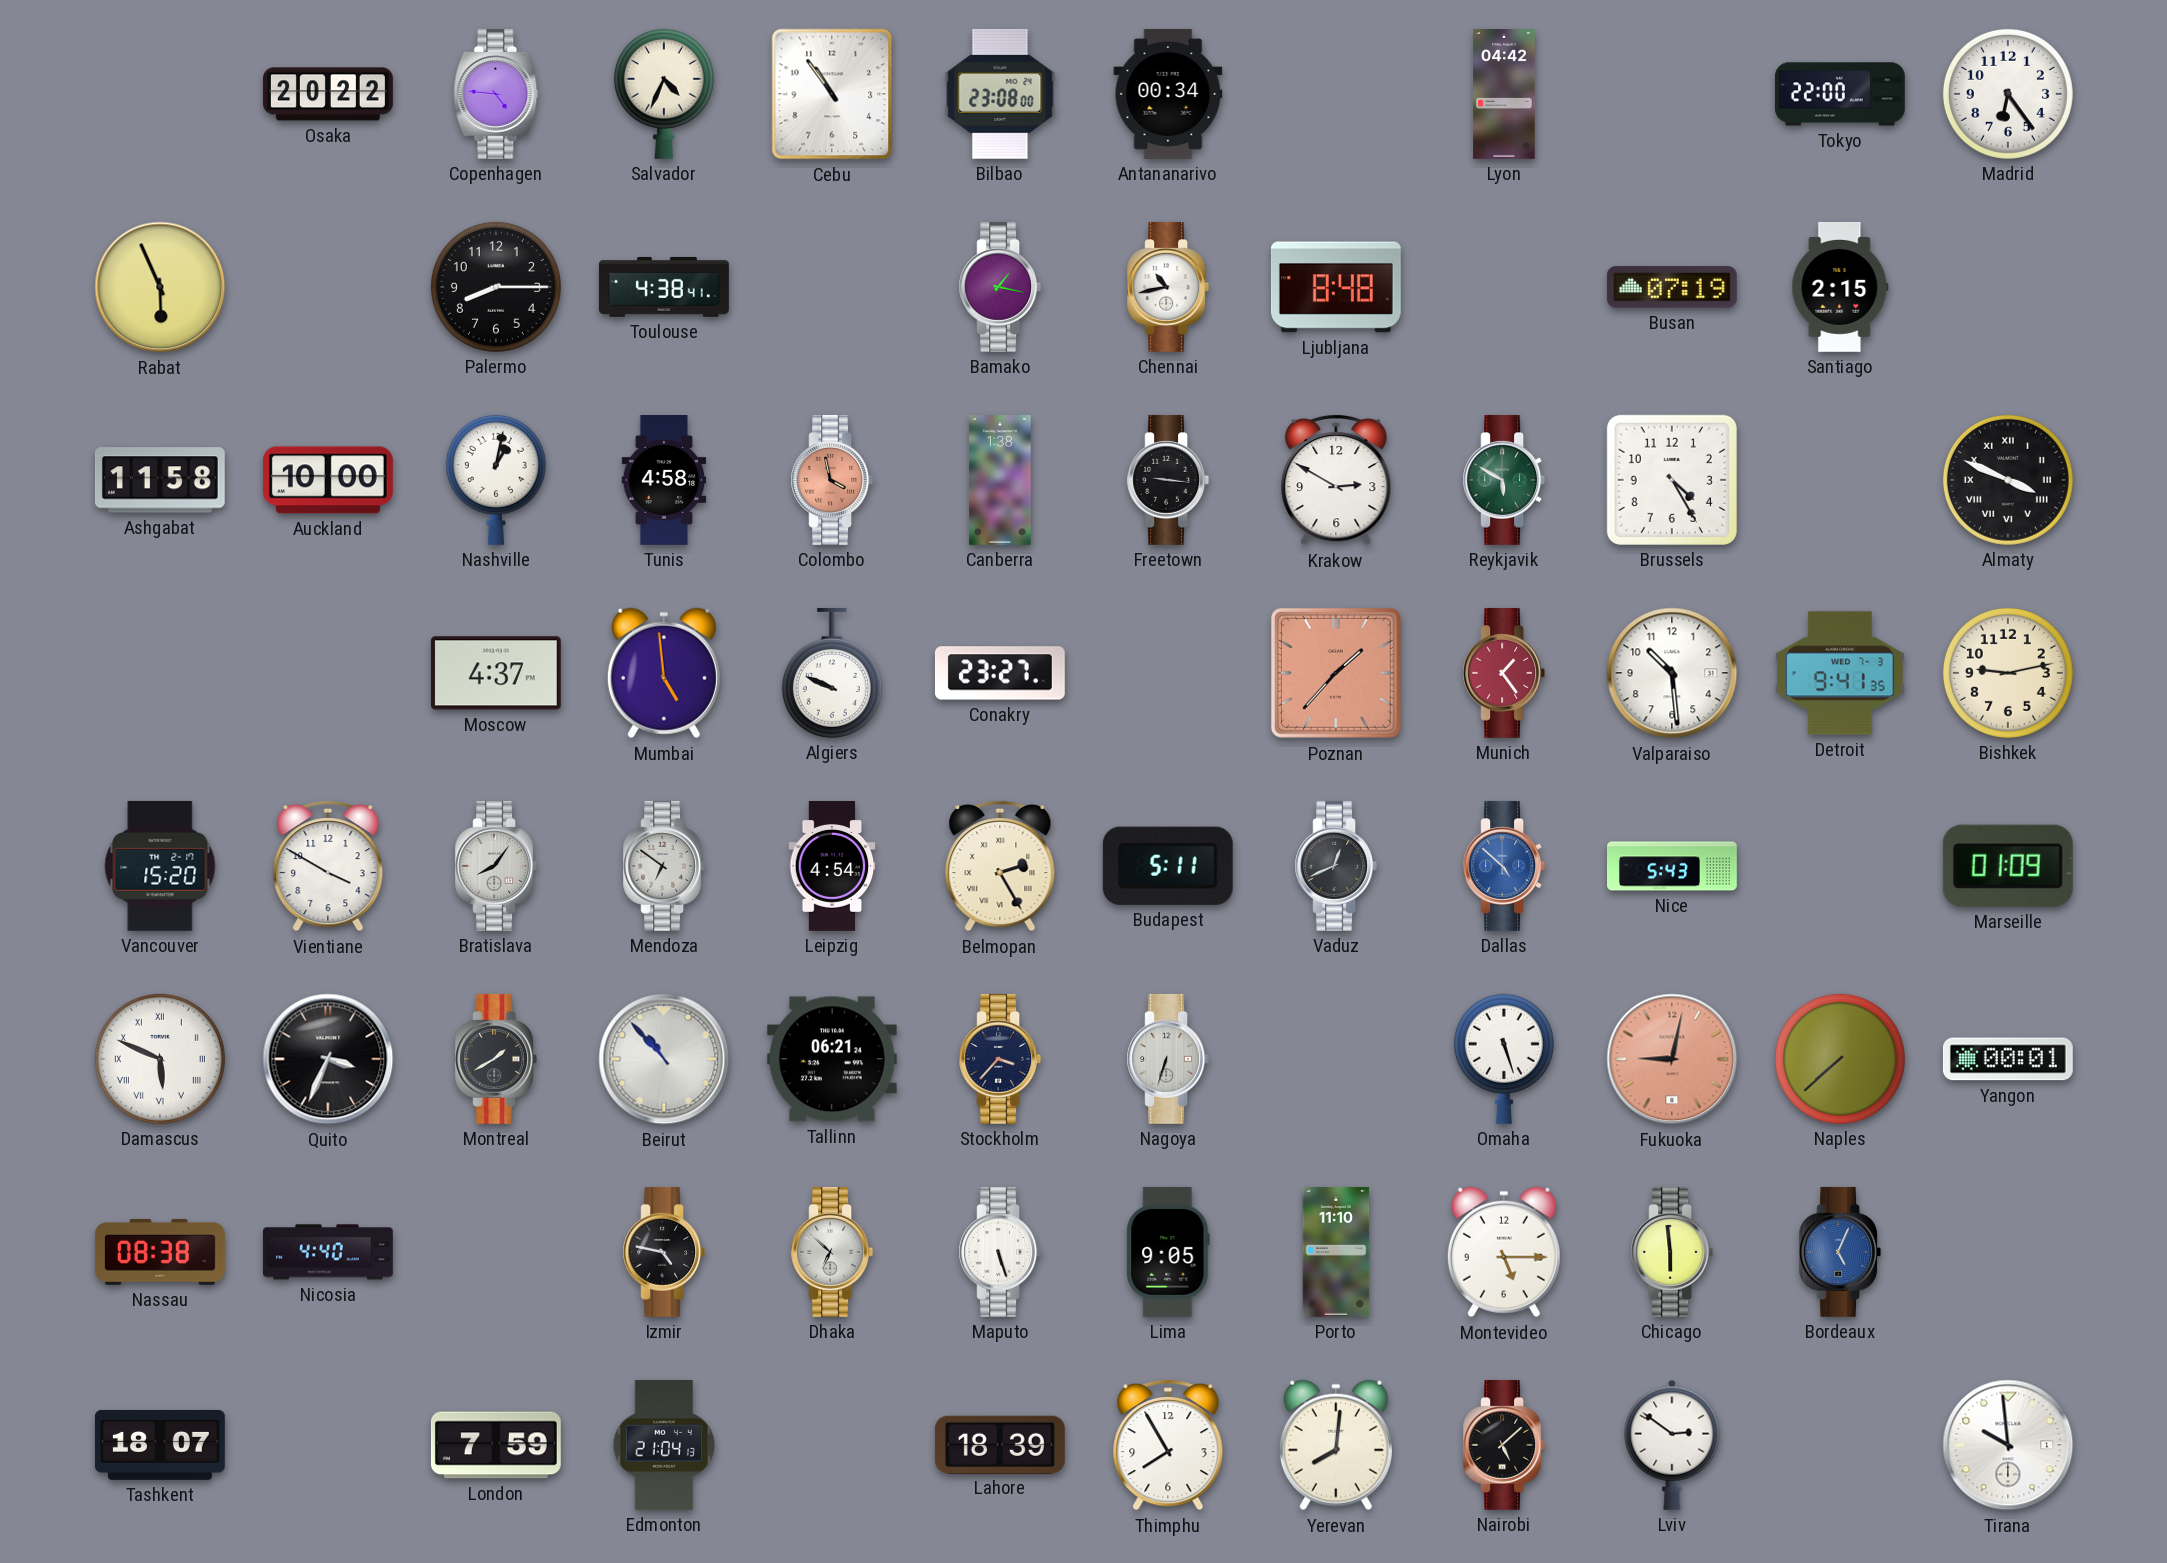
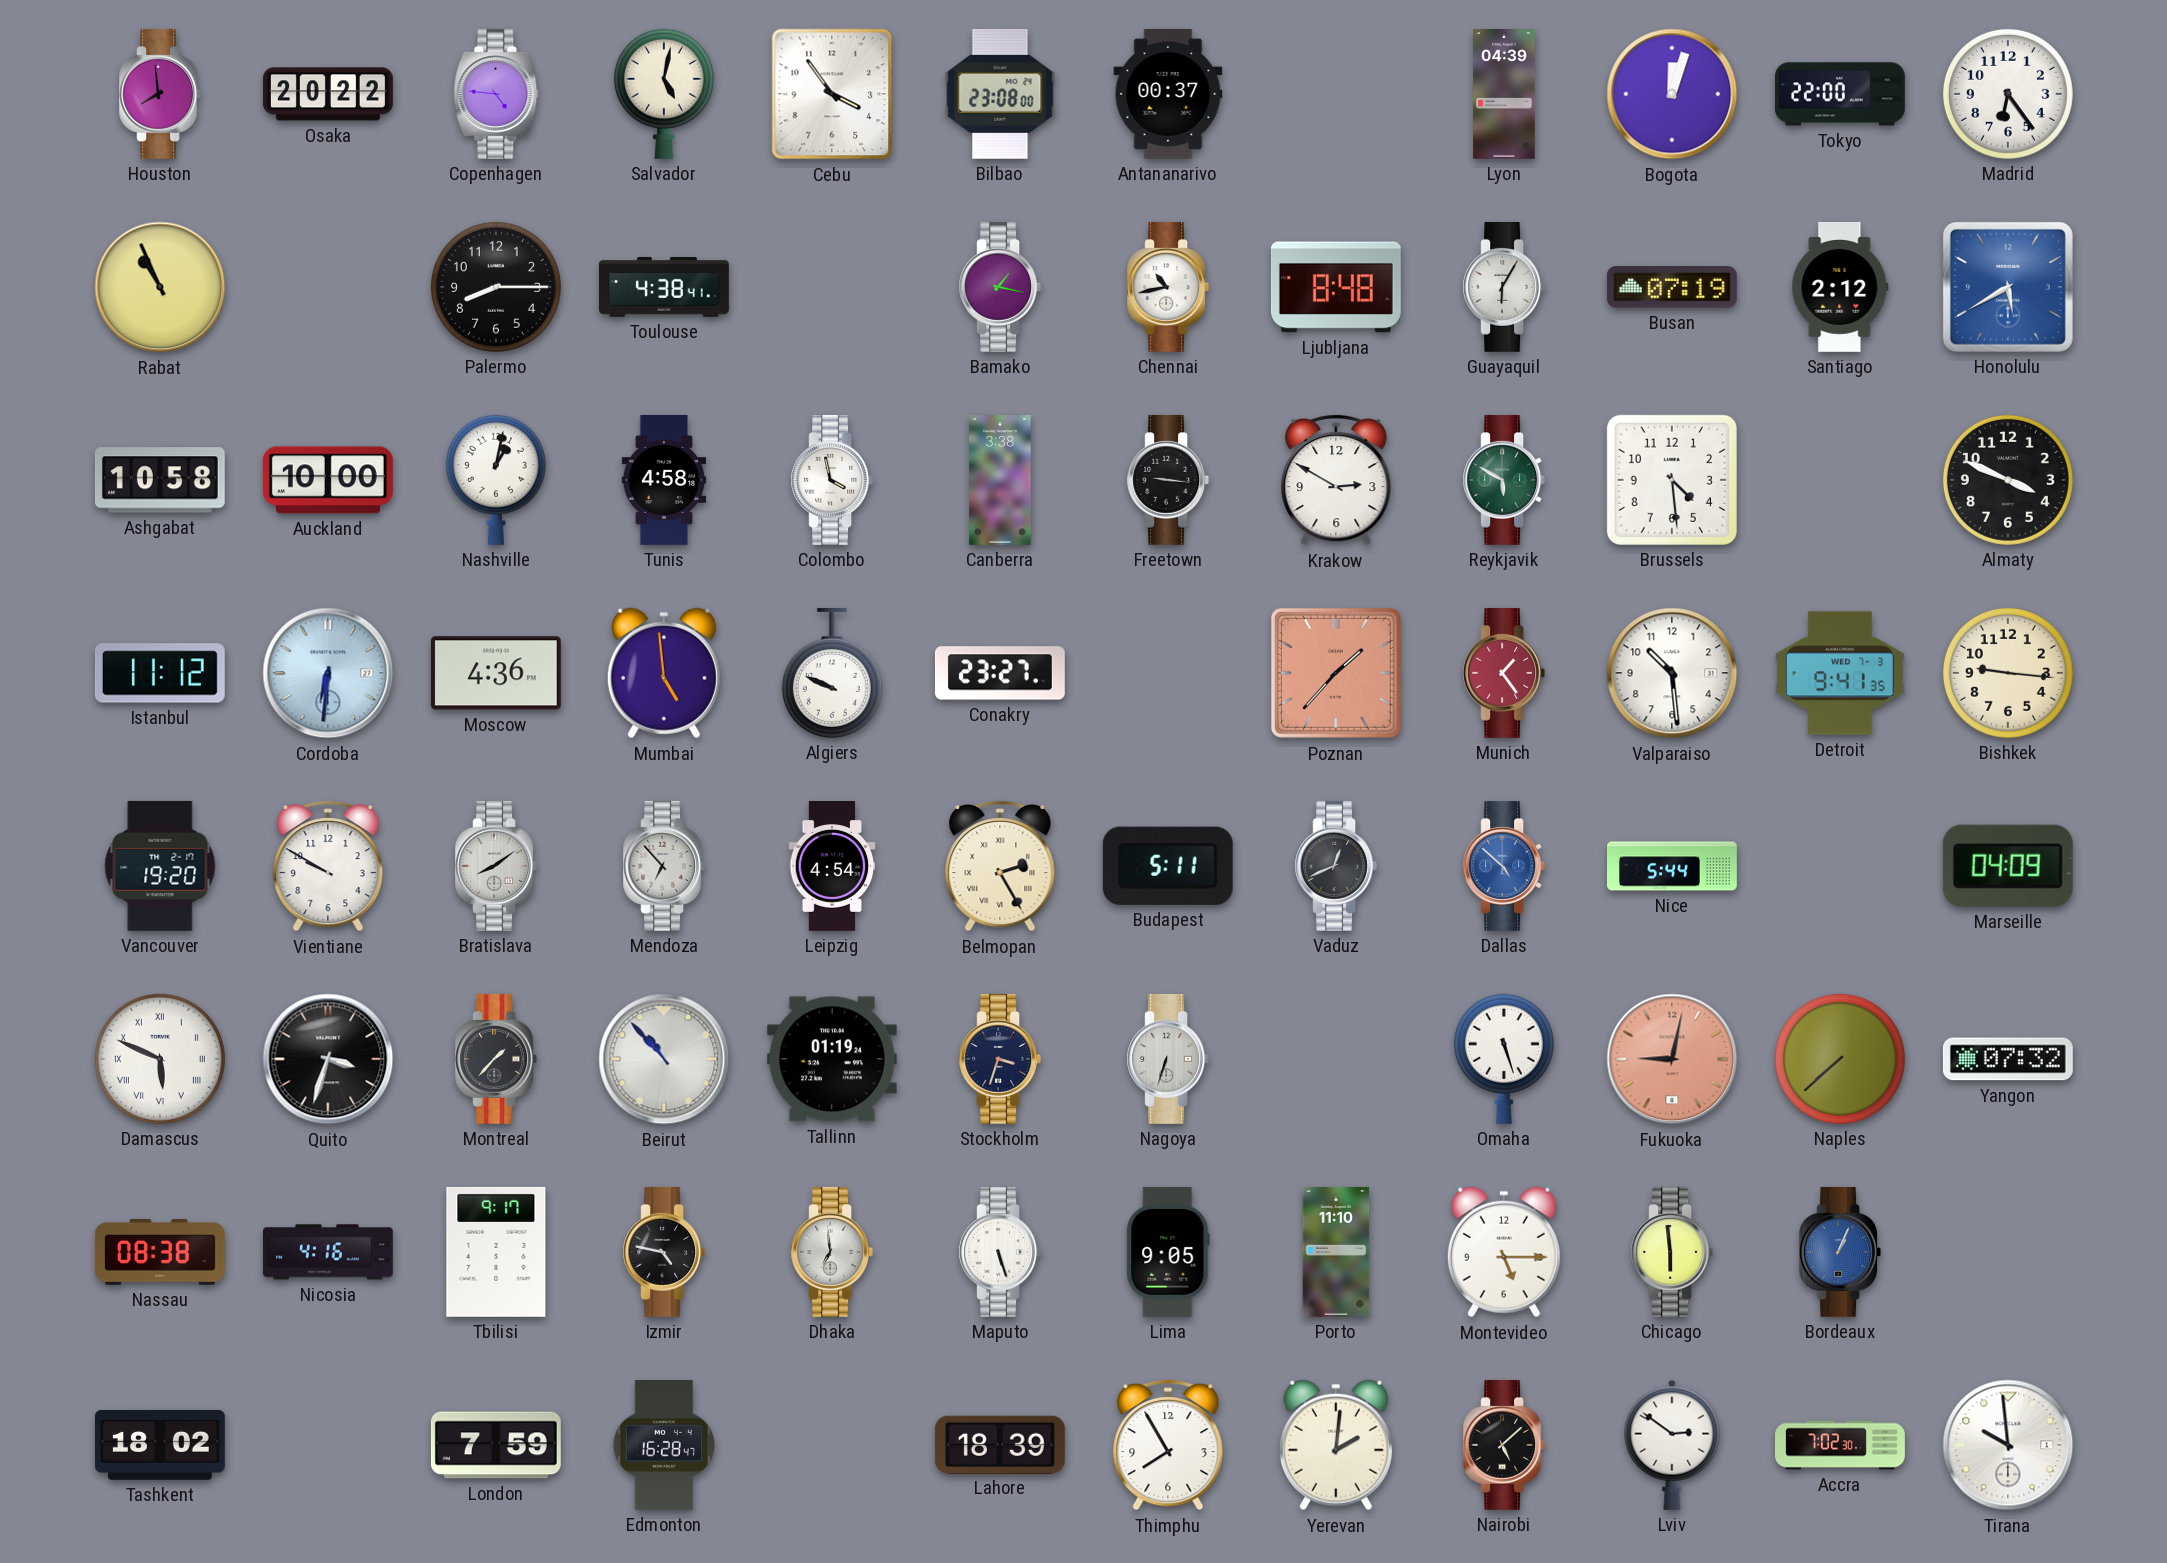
Houston: none -> 7:59
Salvador: 4:34 -> 5:02
Cebu: 10:54 -> 3:54
Antananarivo: 00:34 -> 00:37
Lyon: 04:42 -> 04:39
Bogota: none -> 12:03
Rabat: 5:56 -> 10:56
Guayaquil: none -> 6:05
Santiago: 2:15 -> 2:12
Honolulu: none -> 5:40
Ashgabat: 11:58 -> 10:58
Colombo dial: salmon -> white
Canberra: 1:38 -> 3:38
Brussels: 4:25 -> 4:29
Almaty numerals: Roman -> Arabic
Istanbul: none -> 11:12
Cordoba: none -> 6:31
Moscow: 4:37 -> 4:36
Bishkek: 9:13 -> 9:16
Vancouver: 15:20 -> 19:20
Vientiane: 3:50 -> 9:50
Bratislava: 8:06 -> 8:09
Mendoza: 6:51 -> 6:53
Nice: 5:43 -> 5:44
Marseille: 01:09 -> 04:09
Quito: 3:34 -> 3:33
Montreal: 1:40 -> 1:37
Tallinn: 06:21 -> 01:19
Stockholm: 3:37 -> 3:33
Yangon: 00:01 -> 07:32
Nicosia: 4:40 -> 4:16
Tbilisi: none -> 9:17
Dhaka: 6:52 -> 6:59
Bordeaux: 5:04 -> 1:04
Tashkent: 18:07 -> 18:02
Edmonton: 21:04 -> 16:28
Yerevan: 8:01 -> 2:01
Accra: none -> 7:02
